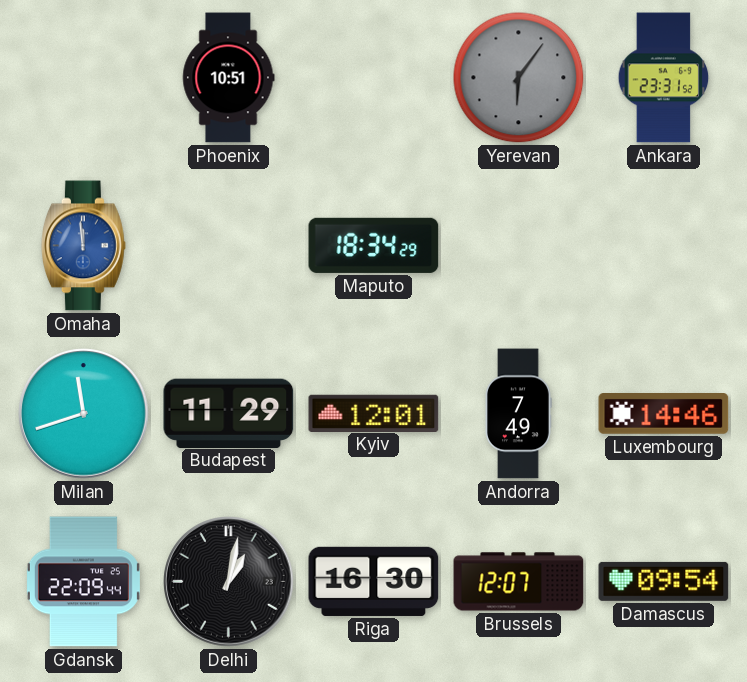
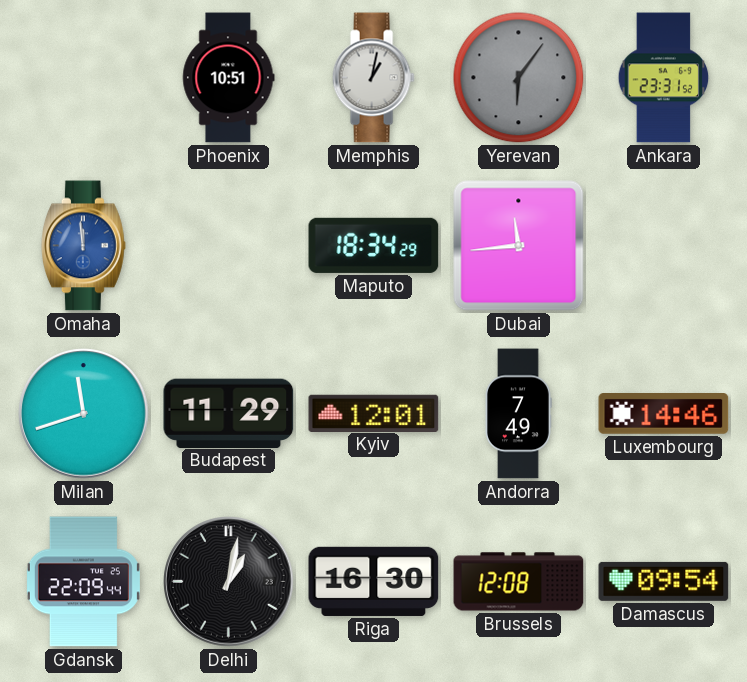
Memphis: none -> 1:02
Dubai: none -> 11:44
Brussels: 12:07 -> 12:08
